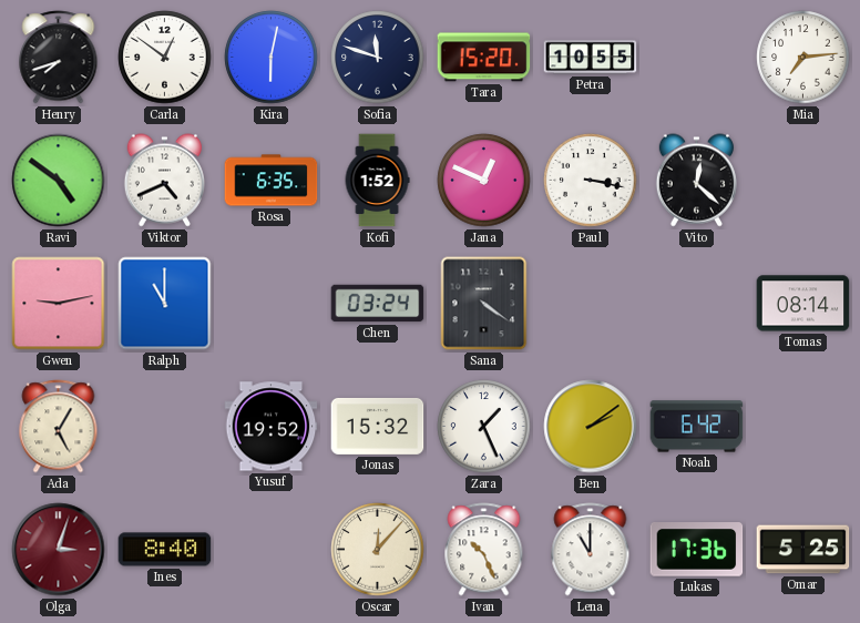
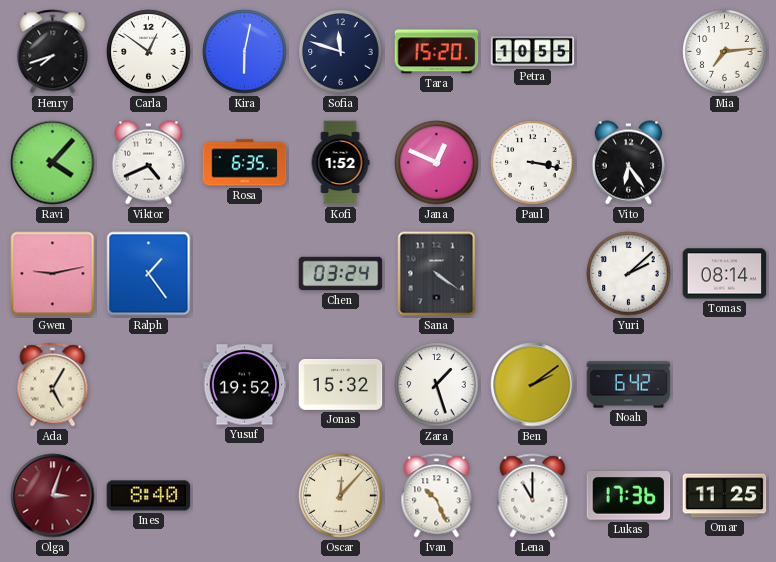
Ravi: 4:51 -> 4:07
Vito: 12:22 -> 6:24
Ralph: 11:00 -> 1:24
Yuri: none -> 2:08
Zara: 1:26 -> 1:27
Omar: 5:25 -> 11:25
